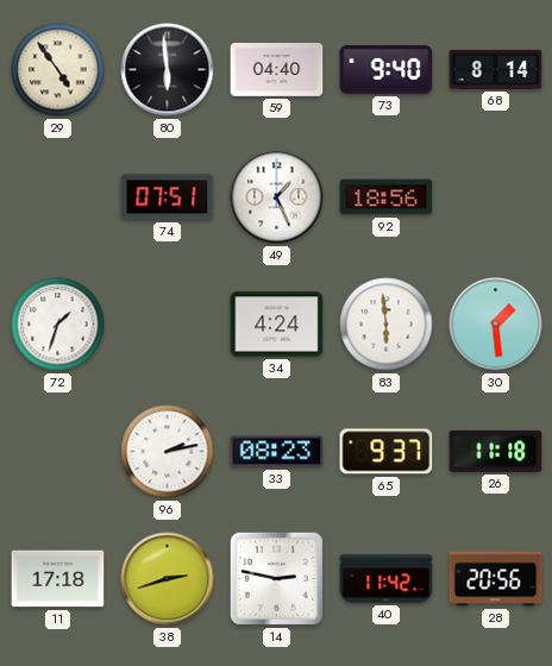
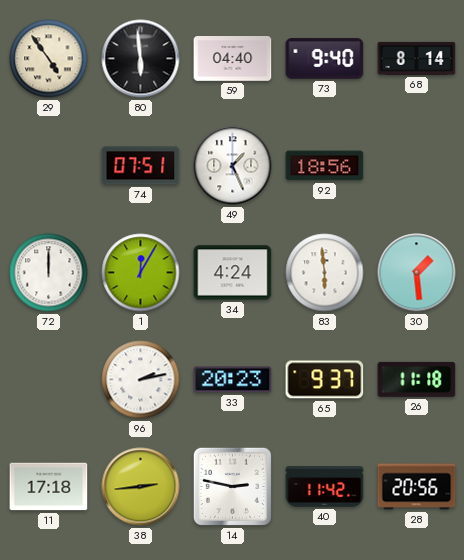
72: 1:33 -> 12:00
1: none -> 12:05
33: 08:23 -> 20:23
38: 2:42 -> 2:44
